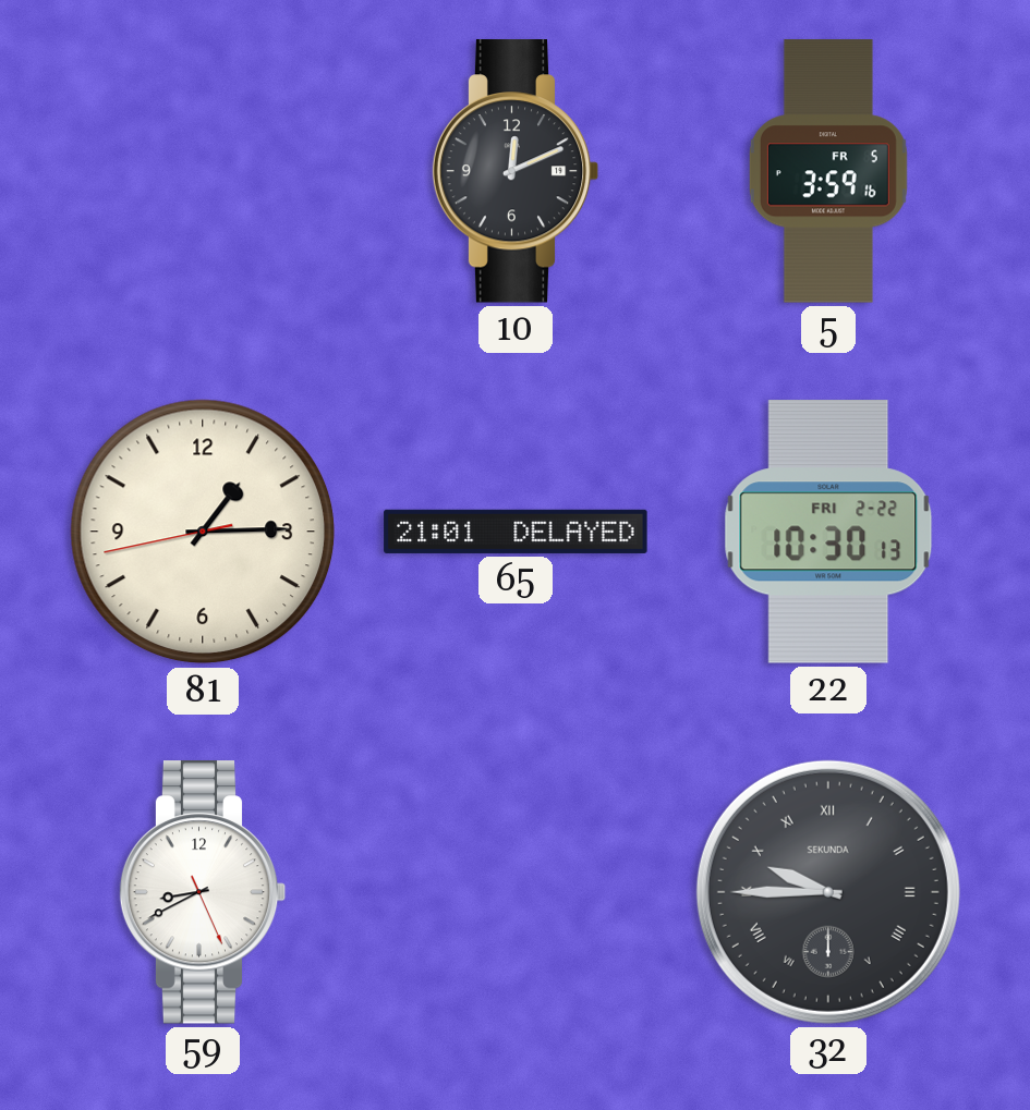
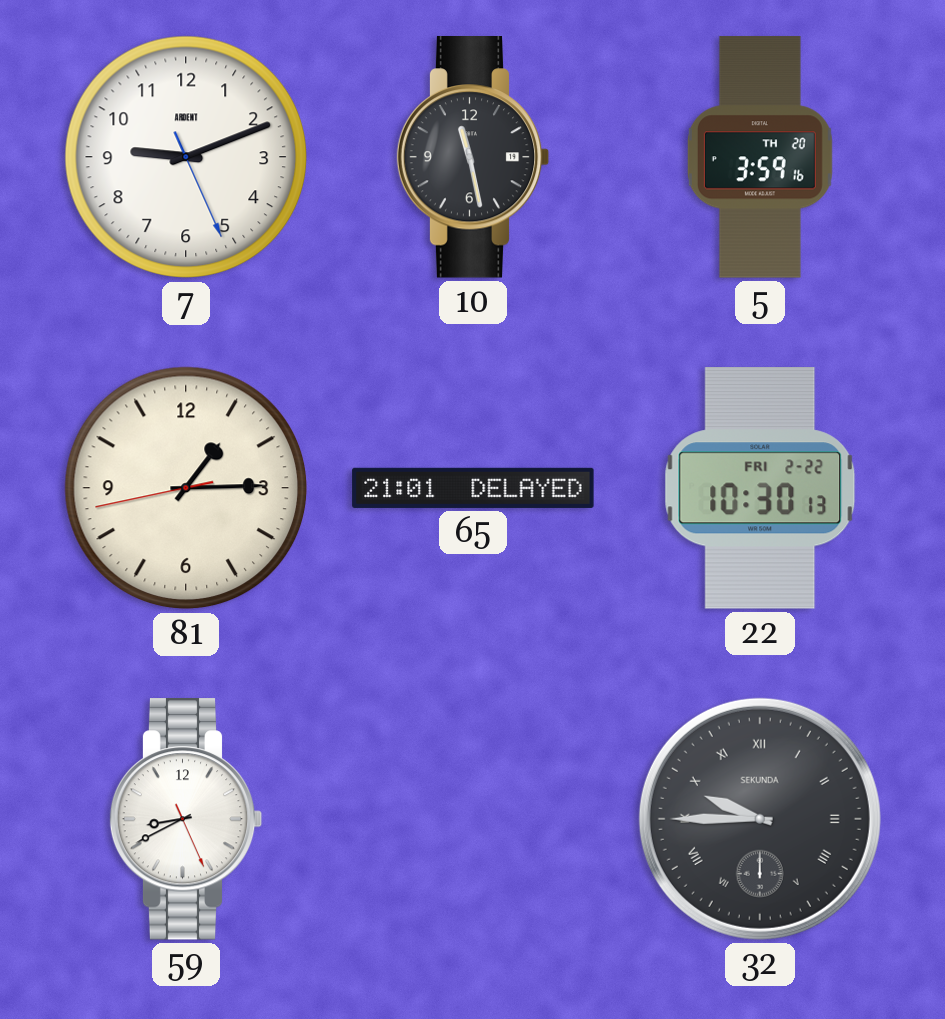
7: none -> 9:11
10: 12:11 -> 11:28
5 date: FR 5 -> TH 20
